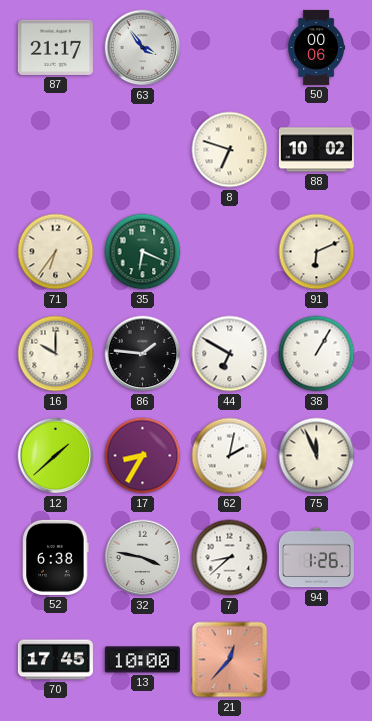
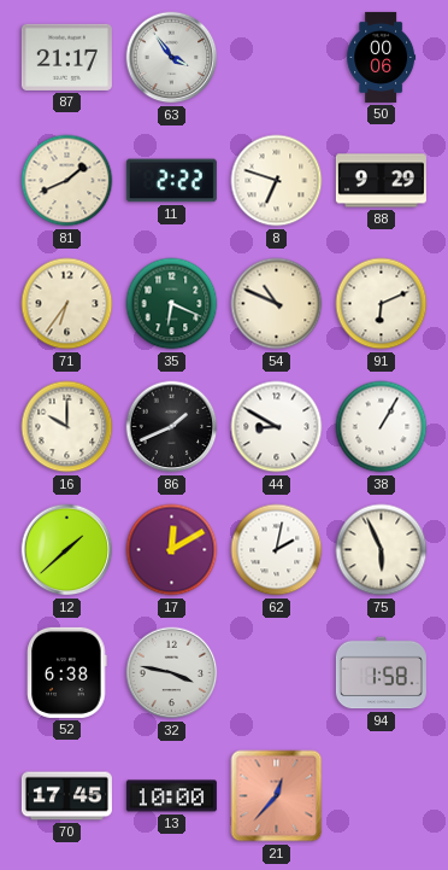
81: none -> 1:41
11: none -> 2:22
88: 10:02 -> 9:29
54: none -> 10:49
86: 1:46 -> 1:41
44: 6:50 -> 8:50
17: 8:35 -> 12:10
75: 11:56 -> 5:56
7: 8:38 -> none
94: 1:26 -> 1:58
